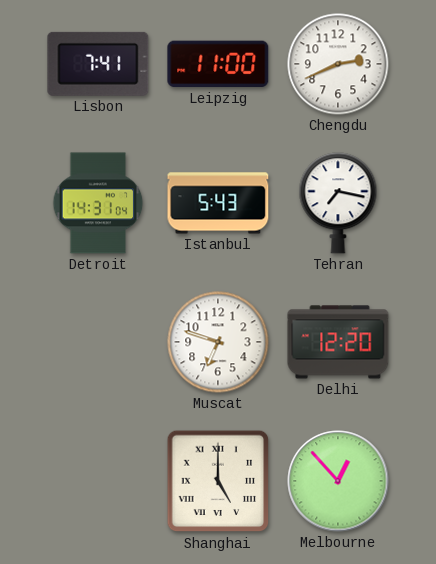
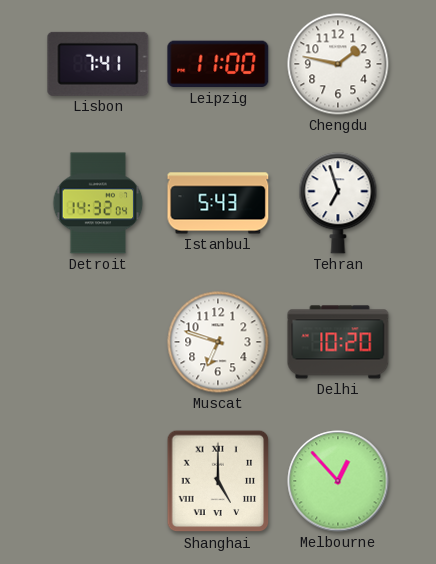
Chengdu: 2:41 -> 1:47
Detroit: 14:31 -> 14:32
Tehran: 7:17 -> 6:57
Delhi: 12:20 -> 10:20
